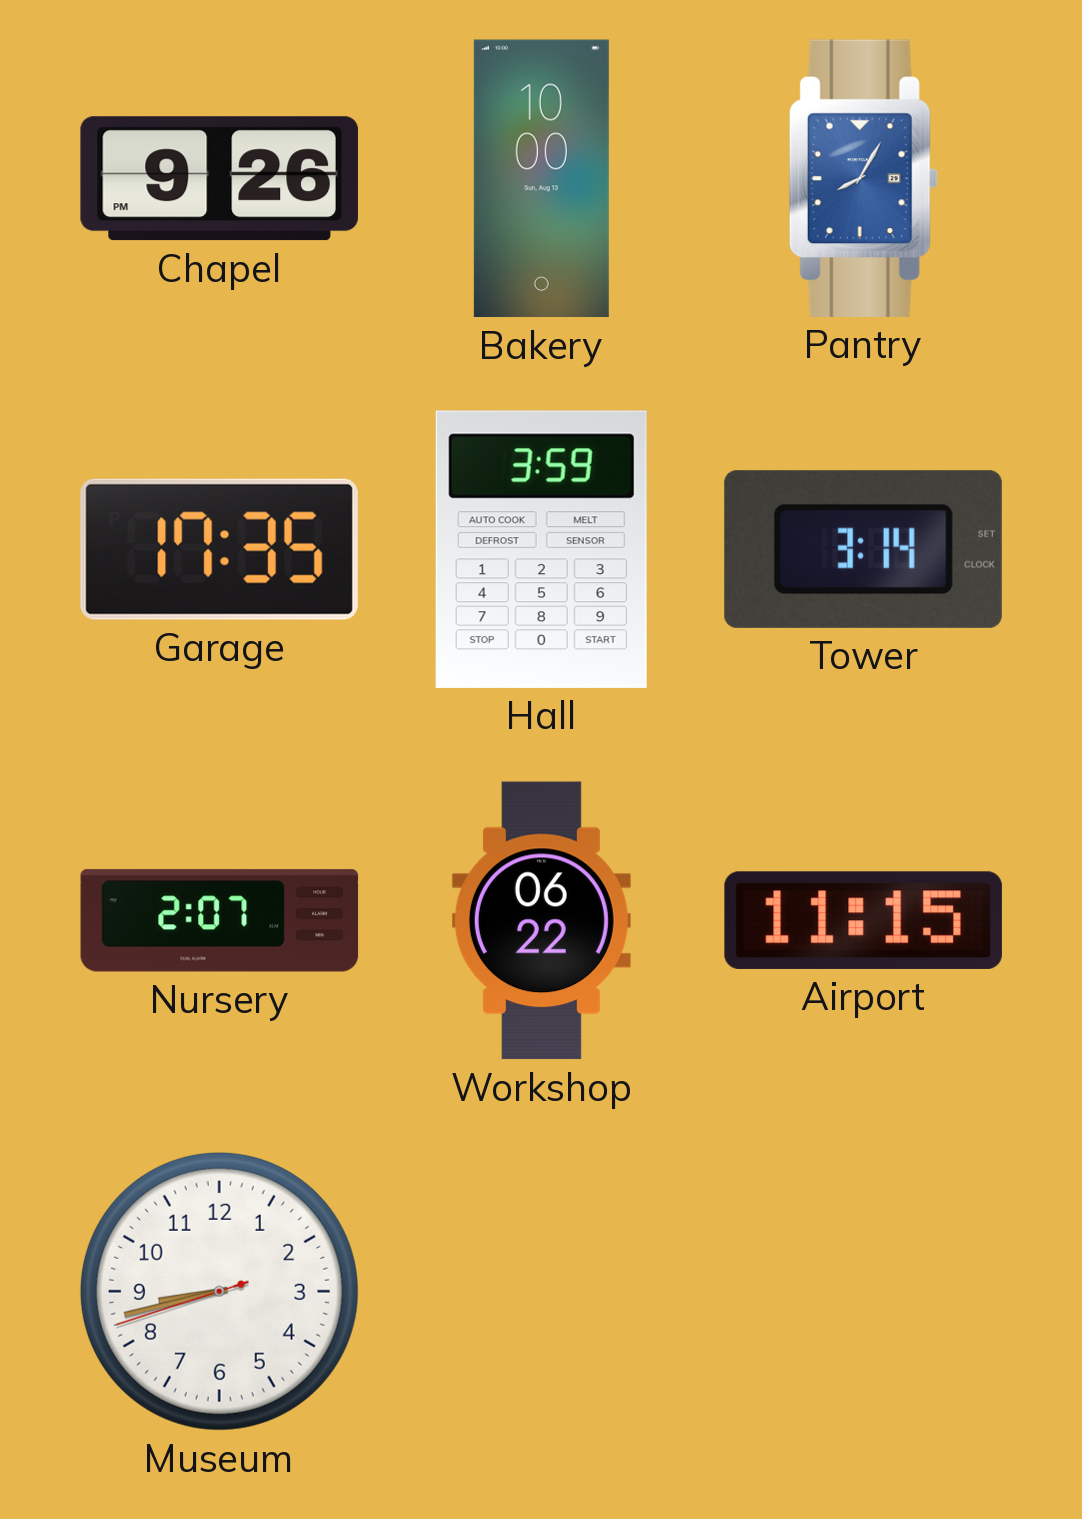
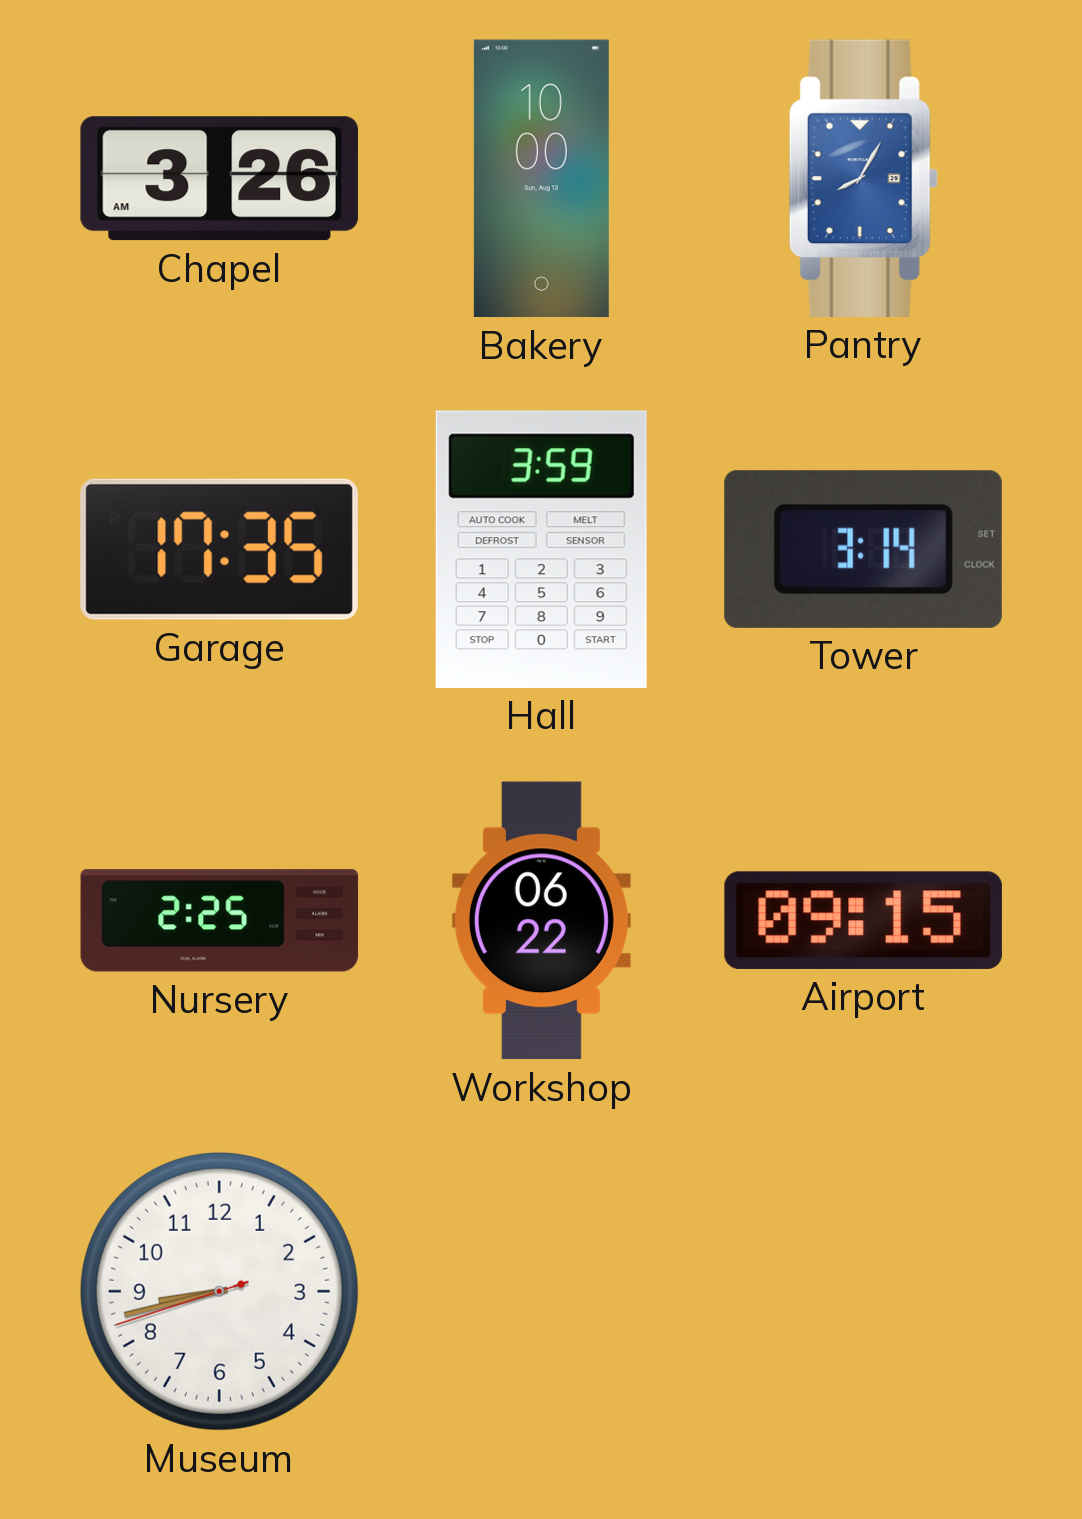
Chapel: 9:26 -> 3:26
Nursery: 2:07 -> 2:25
Airport: 11:15 -> 09:15
